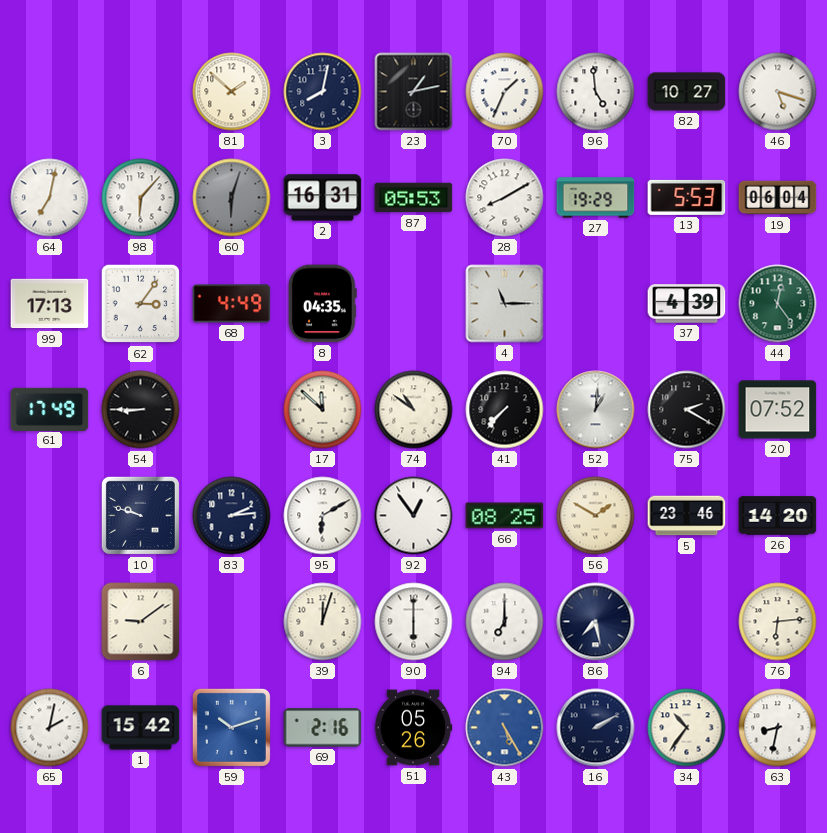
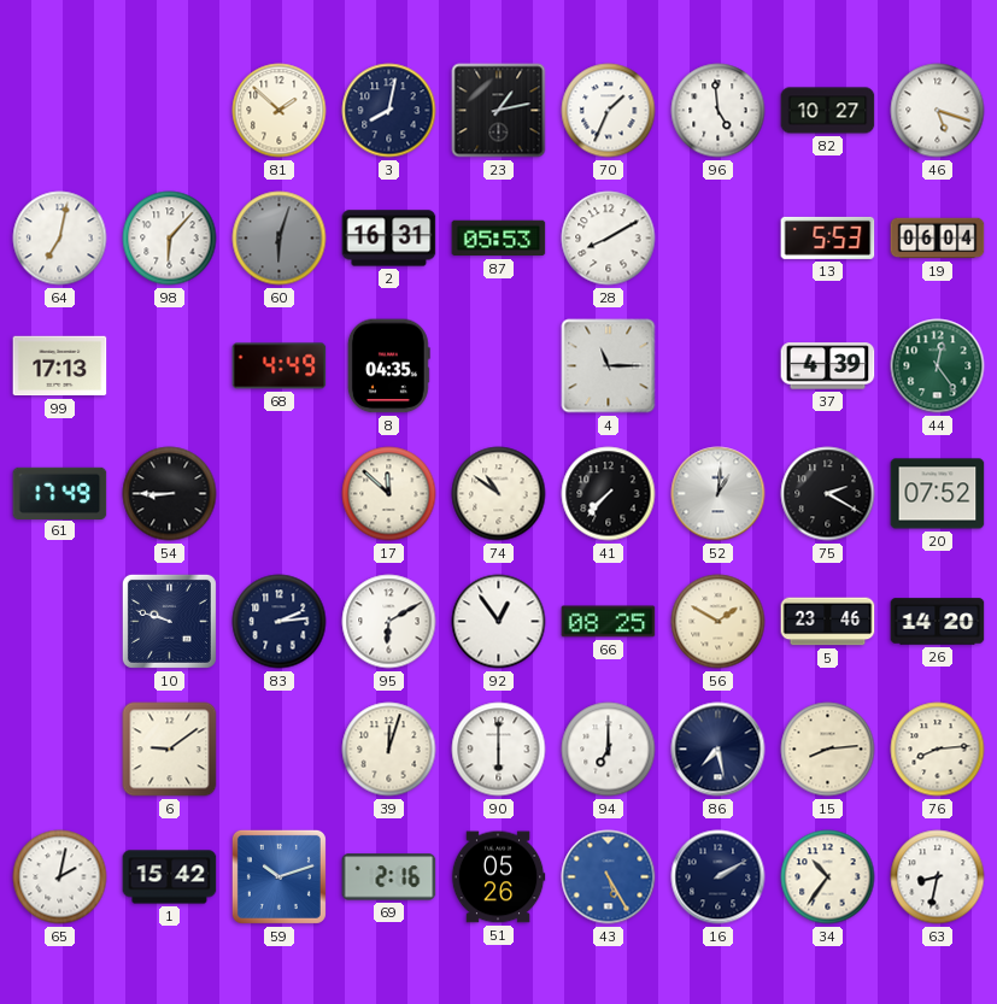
27: 19:29 -> none
62: 3:06 -> none
15: none -> 8:14
76: 6:14 -> 8:14
